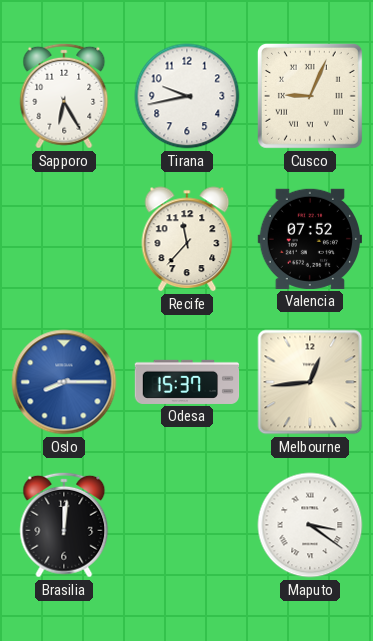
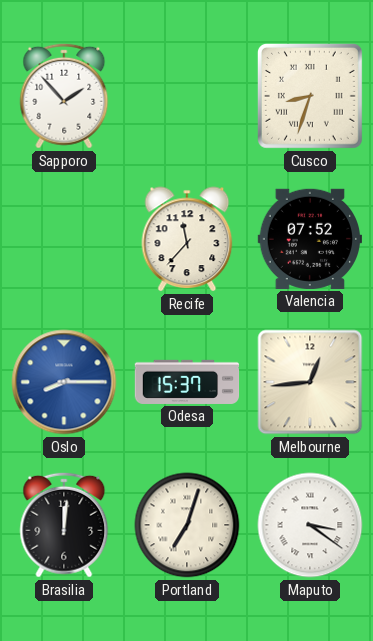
Sapporo: 6:25 -> 1:53
Tirana: 9:43 -> none
Cusco: 9:04 -> 8:33
Portland: none -> 7:03
